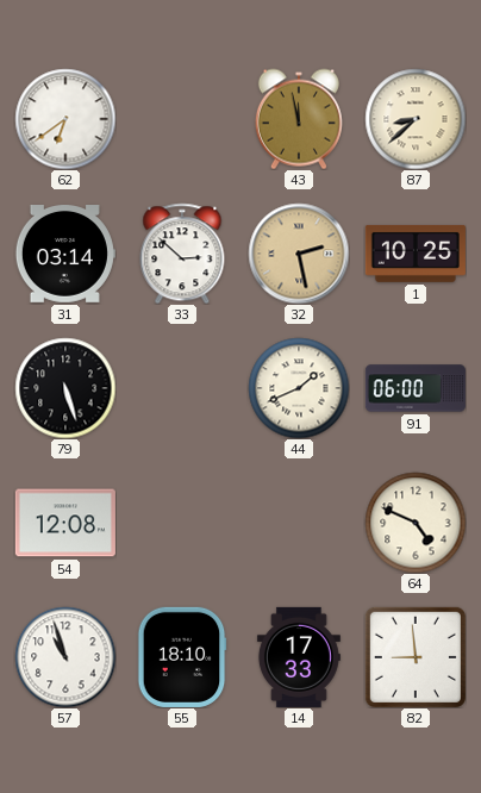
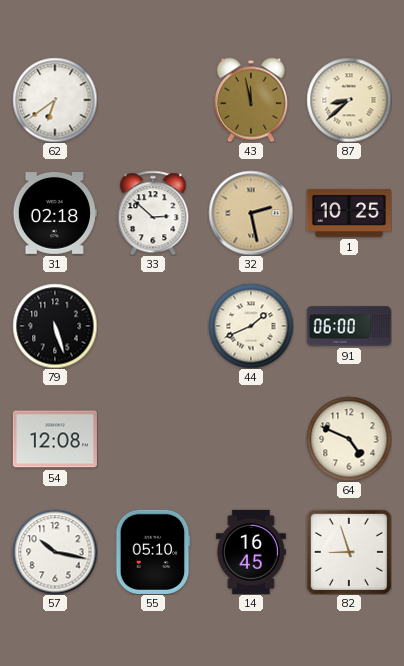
31: 03:14 -> 02:18
57: 10:57 -> 10:17
55: 18:10 -> 05:10
14: 17:33 -> 16:45
82: 8:59 -> 8:57
